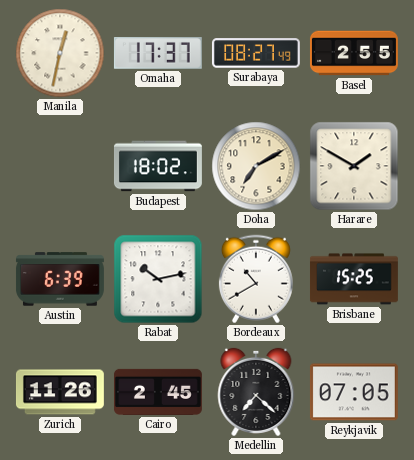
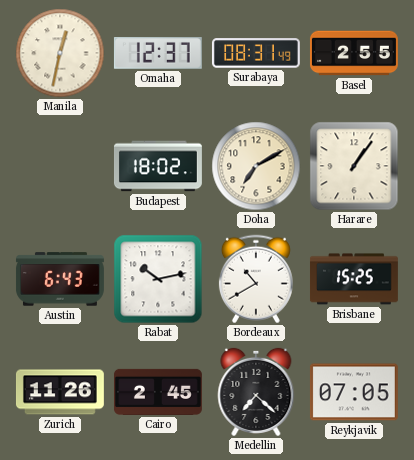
Omaha: 17:37 -> 12:37
Surabaya: 08:27 -> 08:31
Harare: 1:50 -> 1:06
Austin: 6:39 -> 6:43
